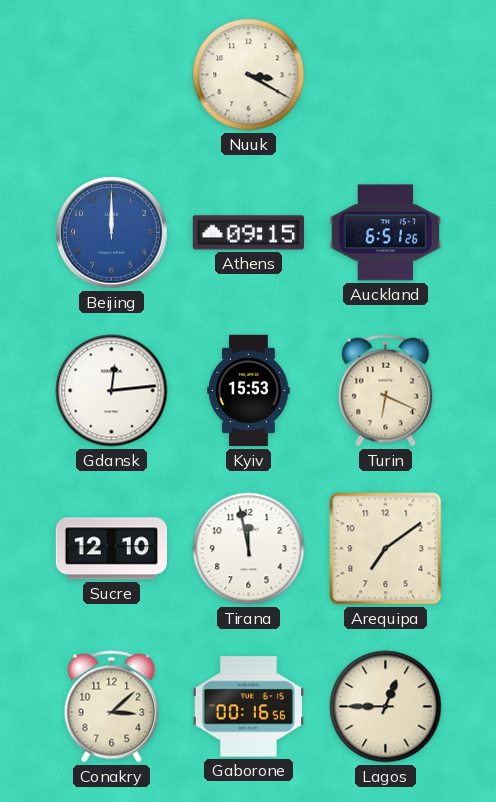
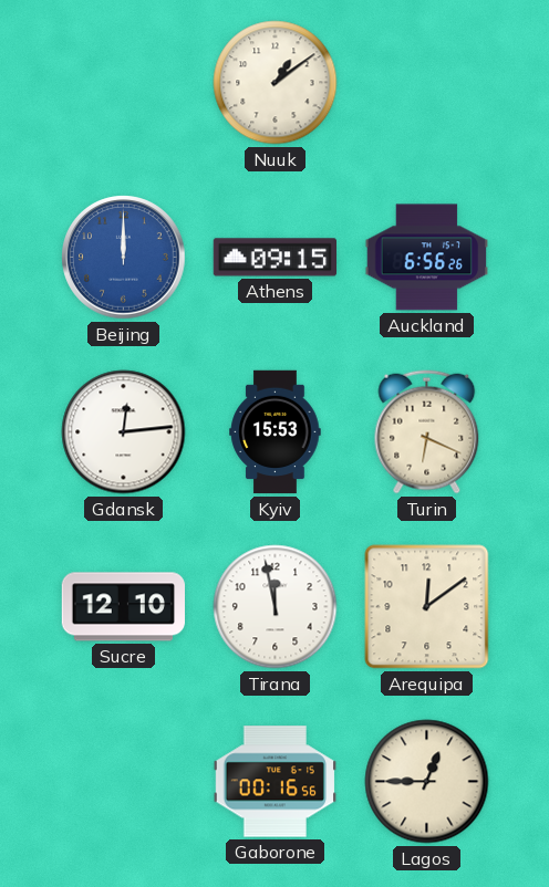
Nuuk: 3:20 -> 1:09
Auckland: 6:51 -> 6:56
Arequipa: 7:09 -> 12:09
Conakry: 3:08 -> none
